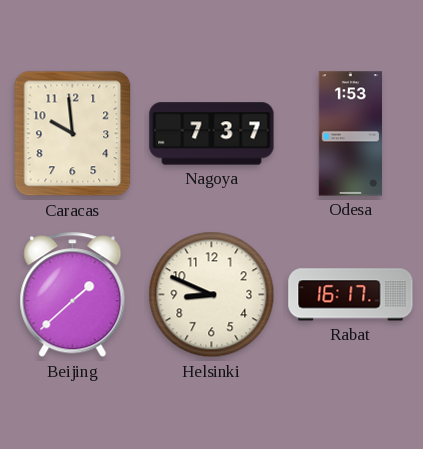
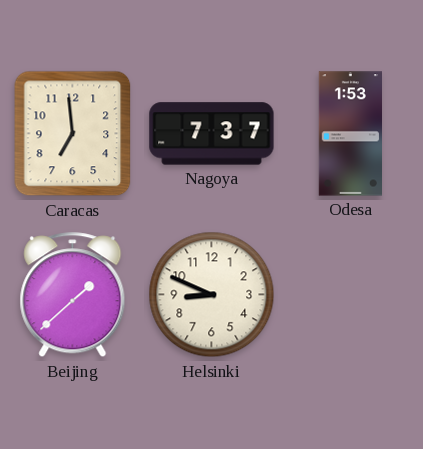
Caracas: 9:59 -> 6:59
Rabat: 16:17 -> none
